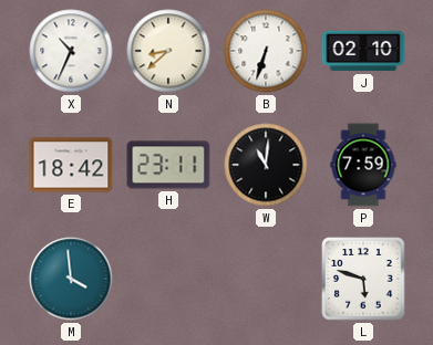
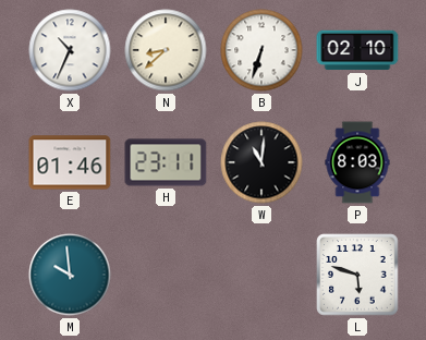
E: 18:42 -> 01:46
P: 7:59 -> 8:03
M: 3:59 -> 9:59
